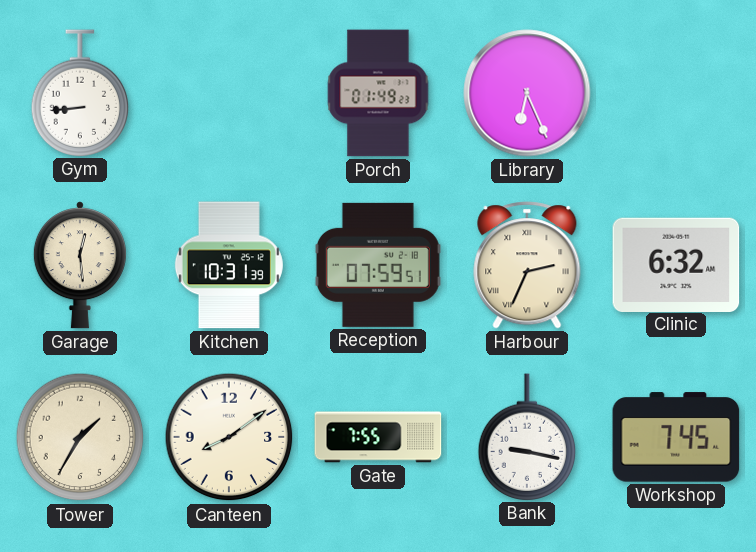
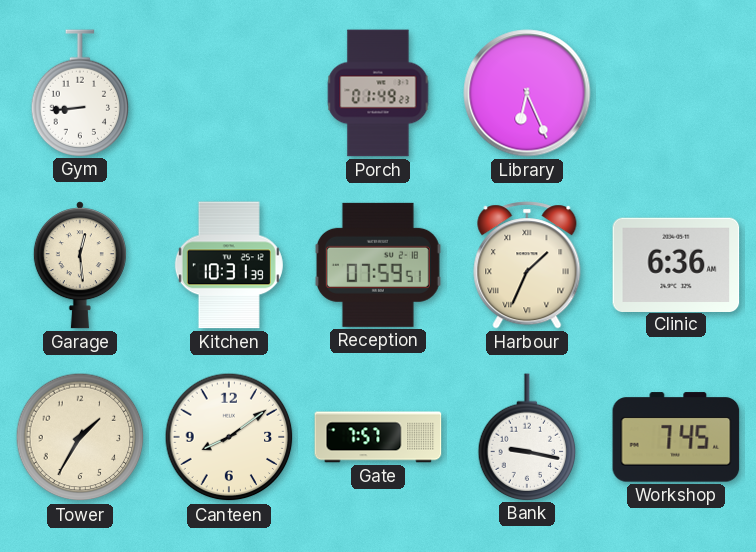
Harbour: 2:34 -> 1:34
Clinic: 6:32 -> 6:36
Gate: 7:55 -> 7:57
